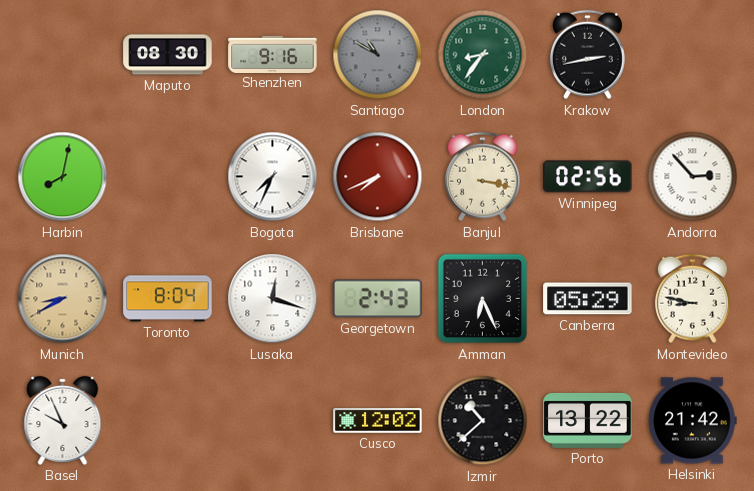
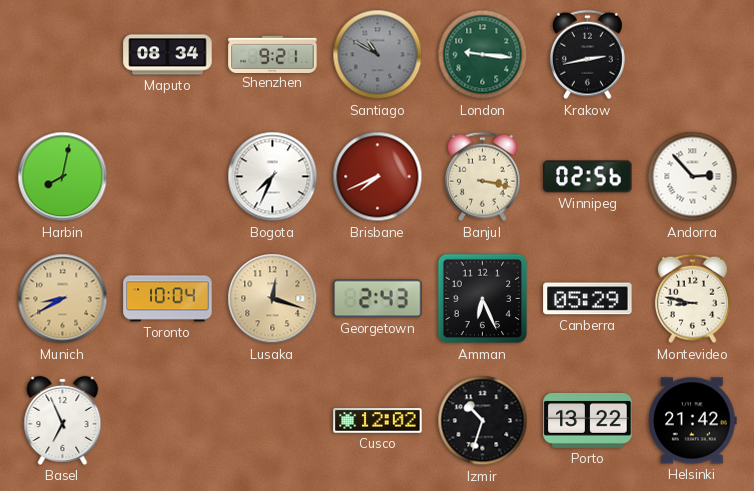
Maputo: 08:30 -> 08:34
Shenzhen: 9:16 -> 9:21
London: 8:36 -> 9:16
Toronto: 8:04 -> 10:04
Lusaka dial: white -> champagne
Basel: 9:56 -> 6:56
Izmir: 10:38 -> 10:33
